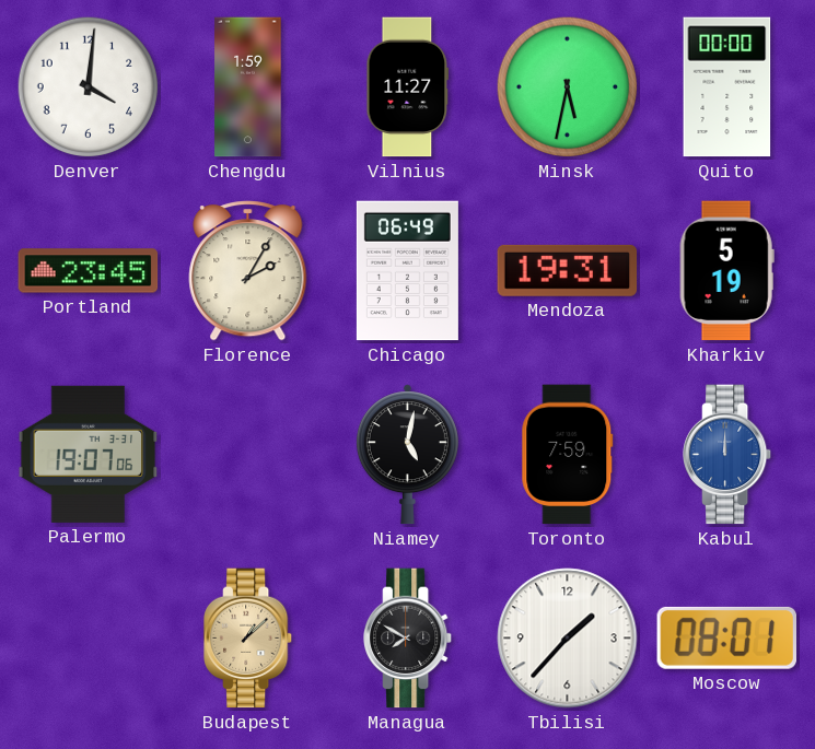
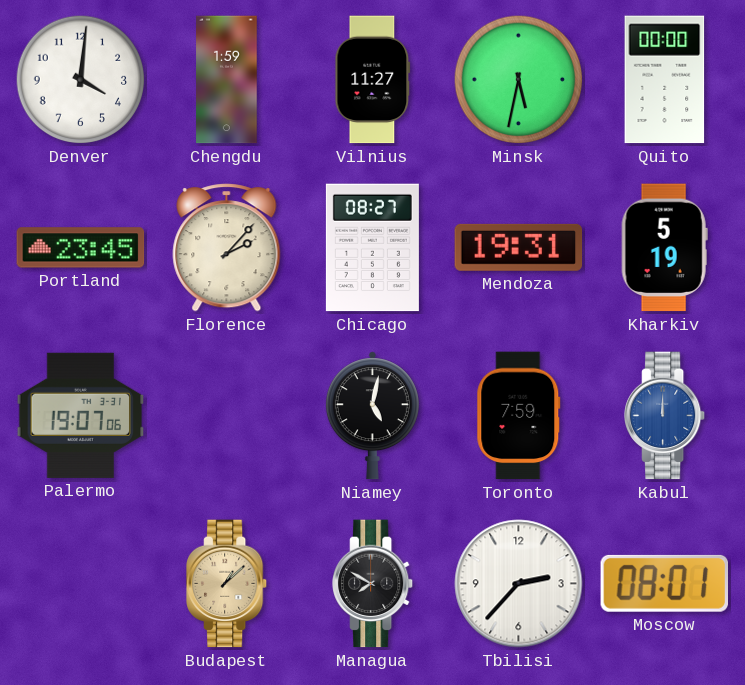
Florence: 2:05 -> 2:07
Chicago: 06:49 -> 08:27
Tbilisi: 1:37 -> 2:37
